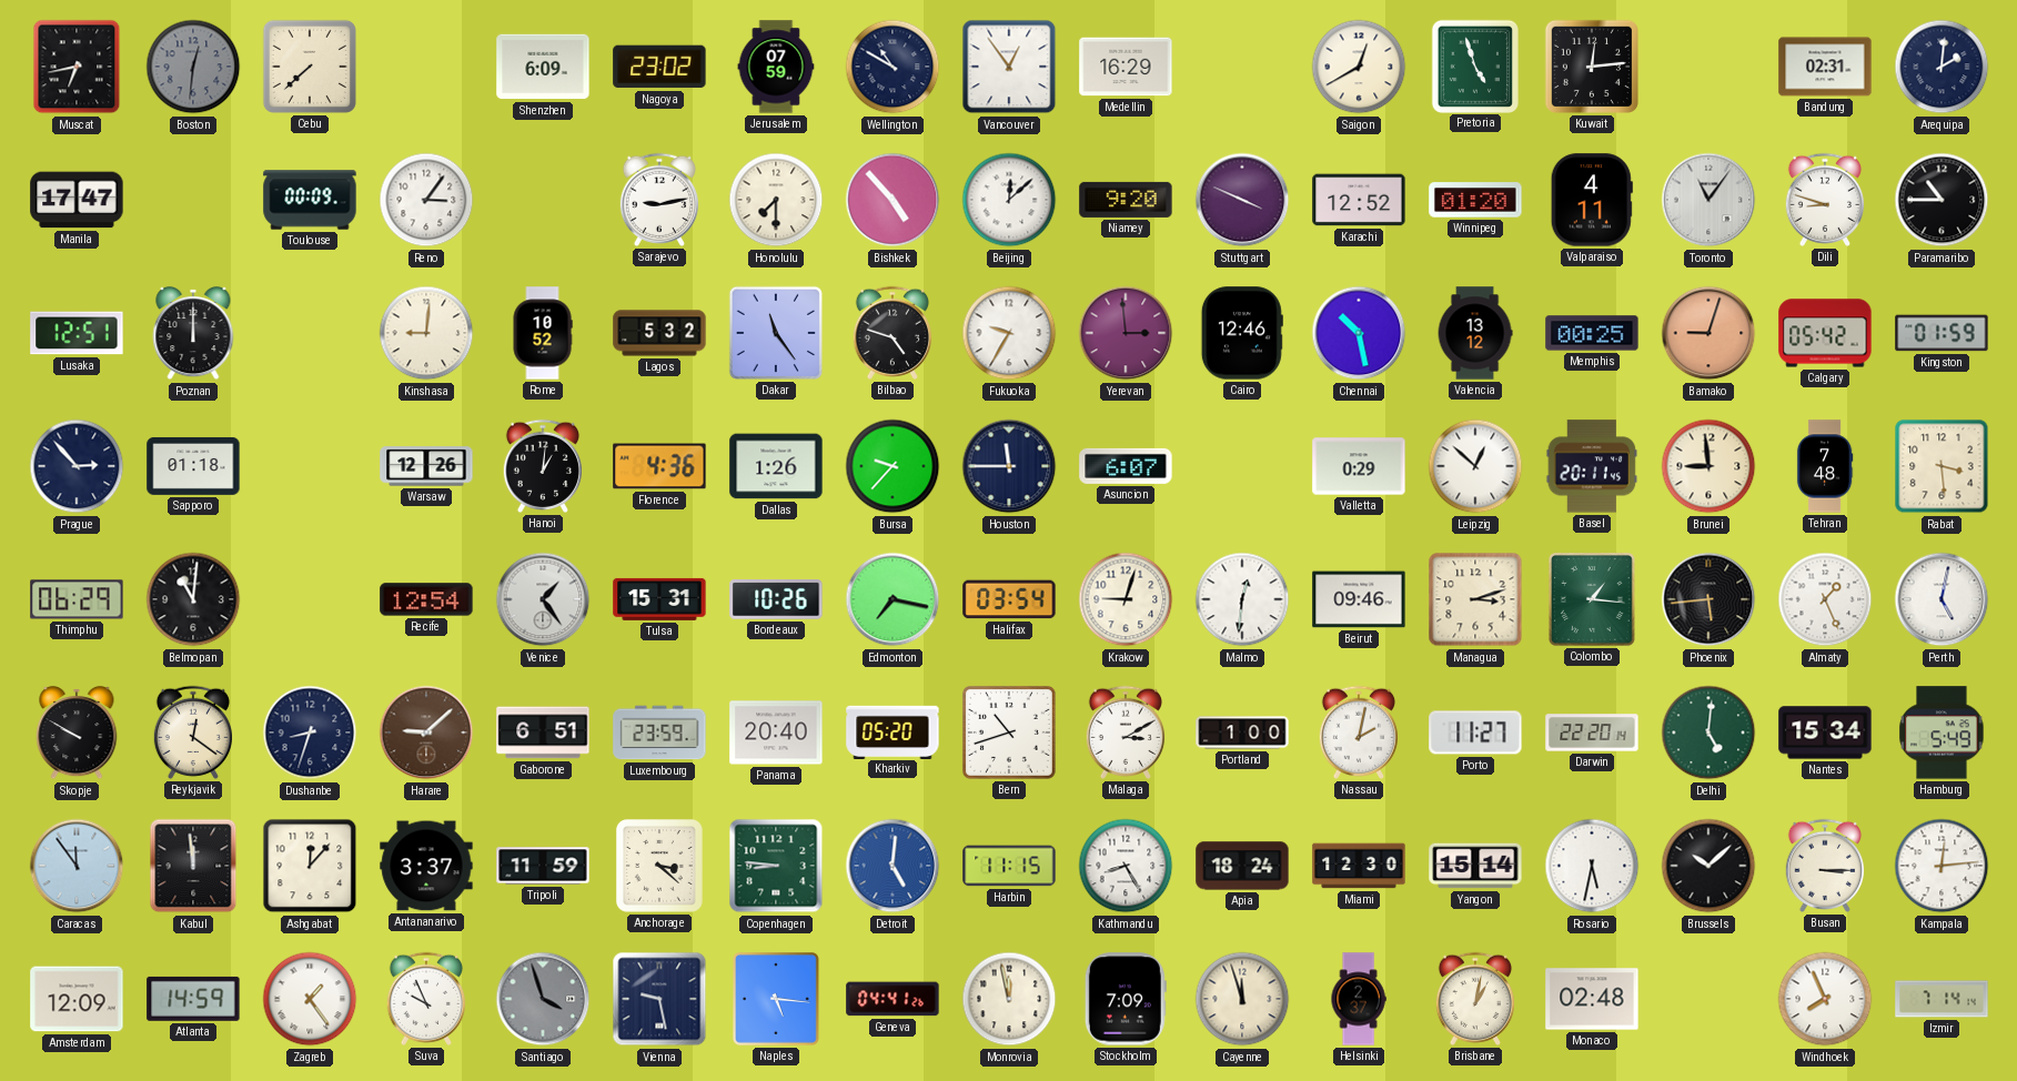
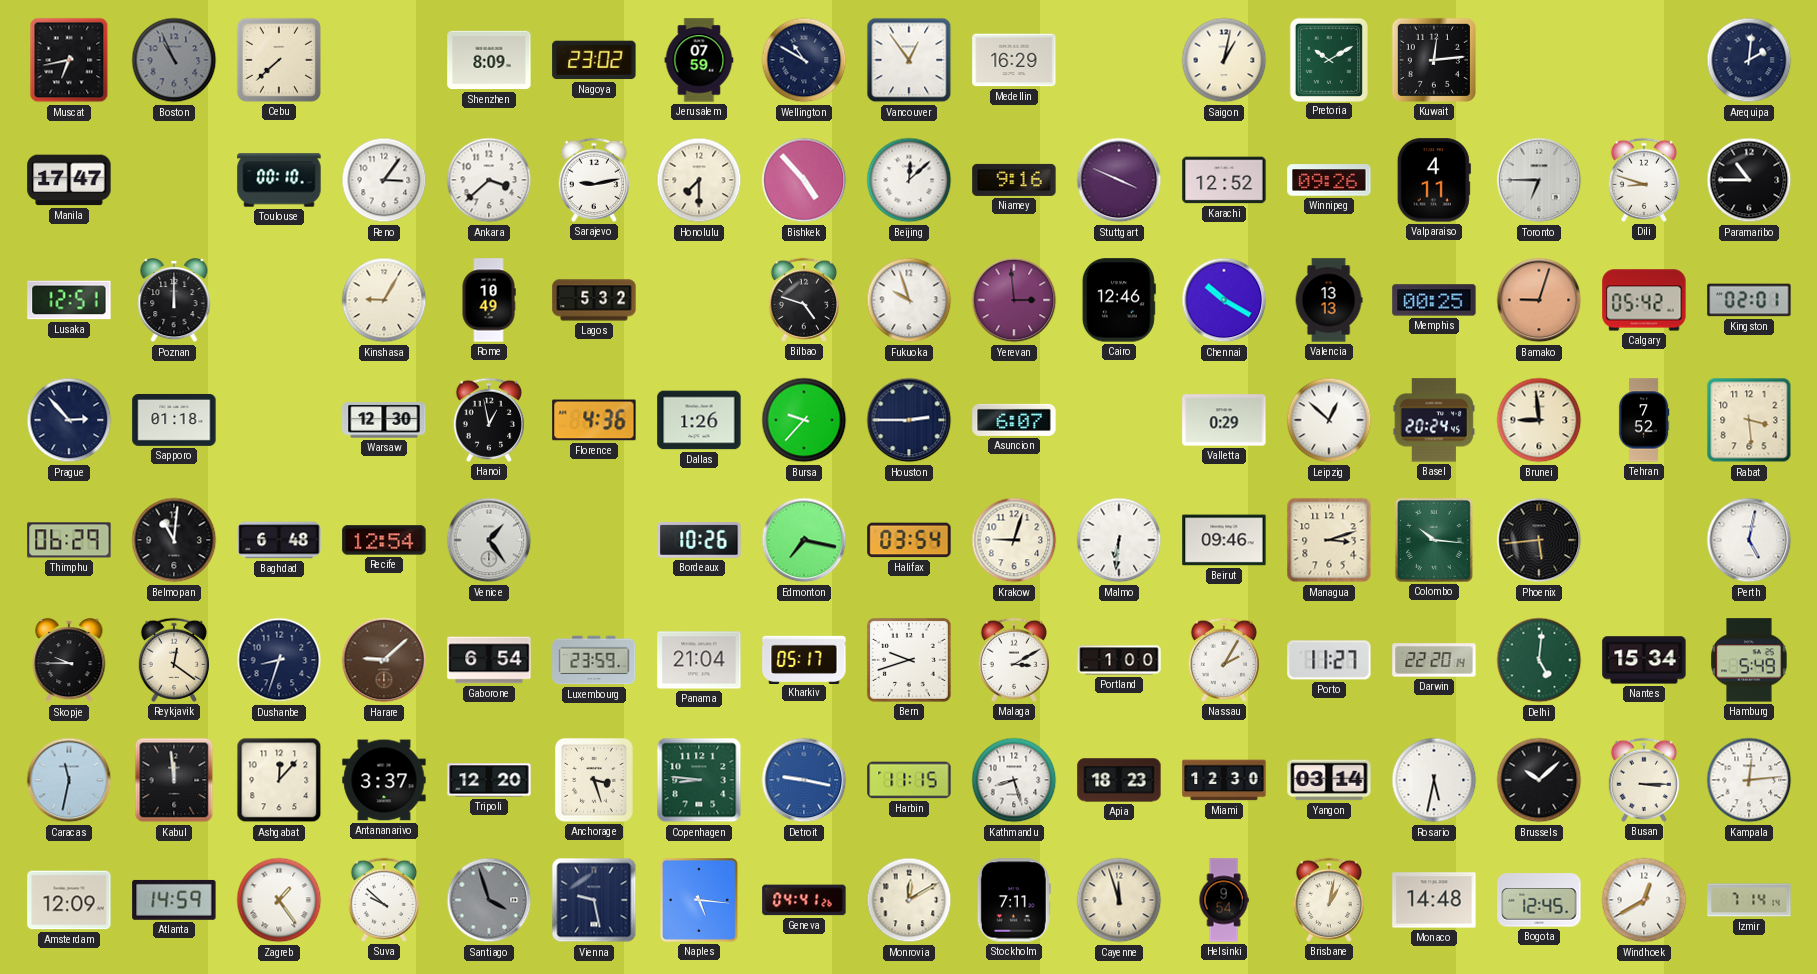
Boston: 12:31 -> 10:56
Shenzhen: 6:09 -> 8:09
Saigon: 12:40 -> 1:02
Pretoria: 4:57 -> 10:10
Bandung: 02:31 -> none
Toulouse: 00:09 -> 00:10
Ankara: none -> 3:38
Niamey: 9:20 -> 9:16
Winnipeg: 01:20 -> 09:26
Toronto: 11:06 -> 6:45
Kinshasa: 9:01 -> 9:05
Rome: 10:52 -> 10:49
Dakar: 11:24 -> none
Fukuoka: 9:35 -> 9:57
Chennai: 10:28 -> 10:20
Valencia: 13:12 -> 13:13
Kingston: 01:59 -> 02:01
Warsaw: 12:26 -> 12:30
Hanoi: 1:01 -> 12:58
Houston: 11:45 -> 2:45
Basel: 20:11 -> 20:24
Tehran: 7:48 -> 7:52
Baghdad: none -> 6:48
Tulsa: 15:31 -> none
Malmo: 12:31 -> 6:31
Colombo: 1:16 -> 10:16
Almaty: 1:26 -> none
Skopje: 9:50 -> 9:45
Gaborone: 6:51 -> 6:54
Panama: 20:40 -> 21:04
Kharkiv: 05:20 -> 05:17
Bern: 10:42 -> 9:42
Nassau: 2:02 -> 2:05
Caracas: 11:54 -> 11:32
Tripoli: 11:59 -> 12:20
Anchorage: 3:22 -> 3:27
Detroit: 5:01 -> 9:17
Kathmandu: 8:25 -> 8:27
Apia: 18:24 -> 18:23
Yangon: 15:14 -> 03:14
Suva: 9:56 -> 9:52
Monrovia: 11:58 -> 12:10
Stockholm: 7:09 -> 7:11
Helsinki: 2:37 -> 9:54
Monaco: 02:48 -> 14:48
Bogota: none -> 12:45
Windhoek: 7:56 -> 12:40
